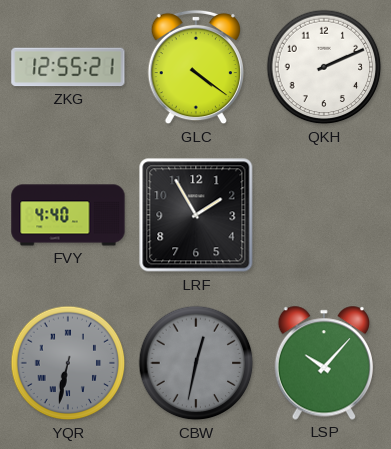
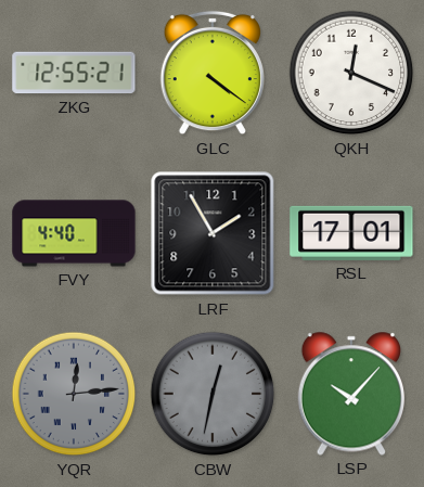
QKH: 2:11 -> 12:19
RSL: none -> 17:01
YQR: 6:32 -> 12:14
